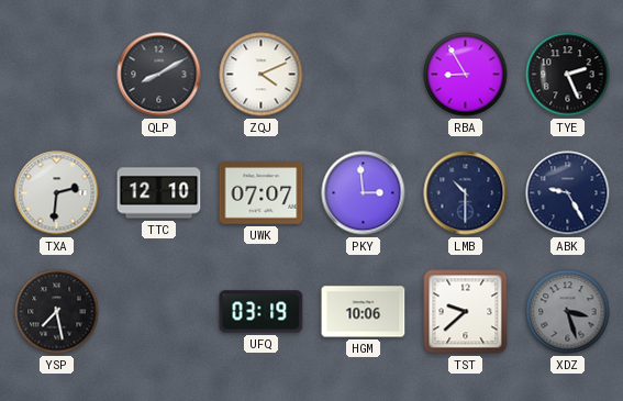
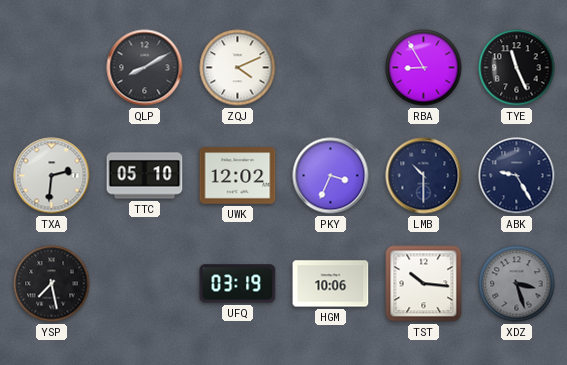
TYE: 2:26 -> 11:26
TTC: 12:10 -> 05:10
UWK: 07:07 -> 12:02
PKY: 2:59 -> 3:34
TST: 9:38 -> 10:16
